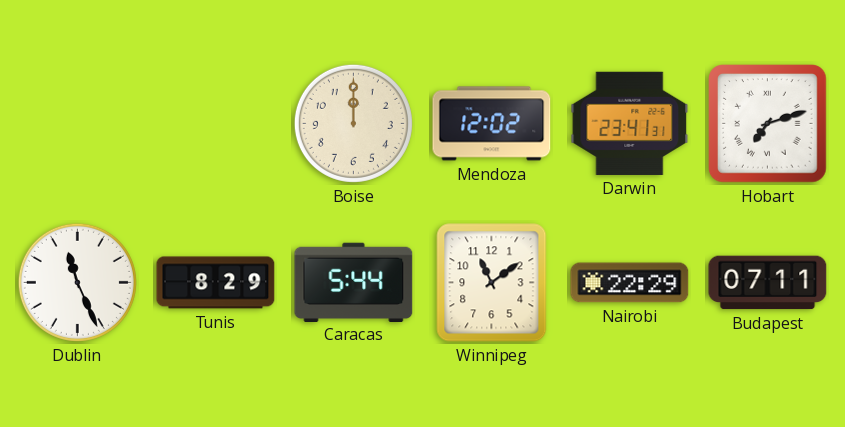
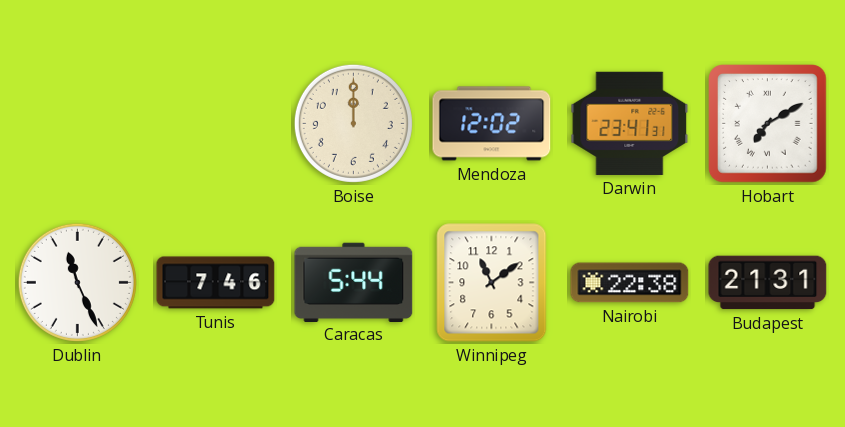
Hobart: 7:12 -> 7:10
Tunis: 8:29 -> 7:46
Nairobi: 22:29 -> 22:38
Budapest: 07:11 -> 21:31
